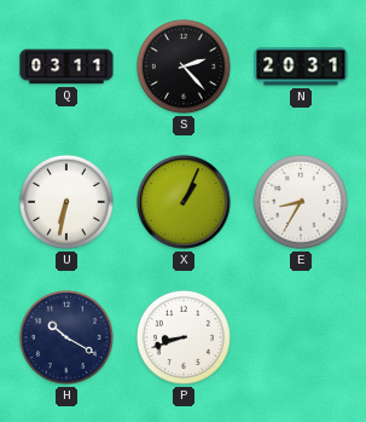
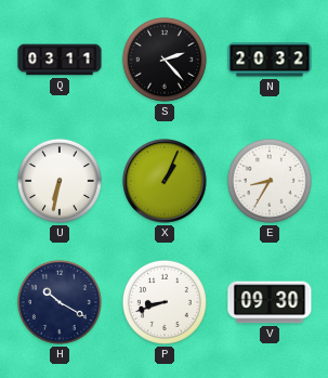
N: 20:31 -> 20:32
V: none -> 09:30
